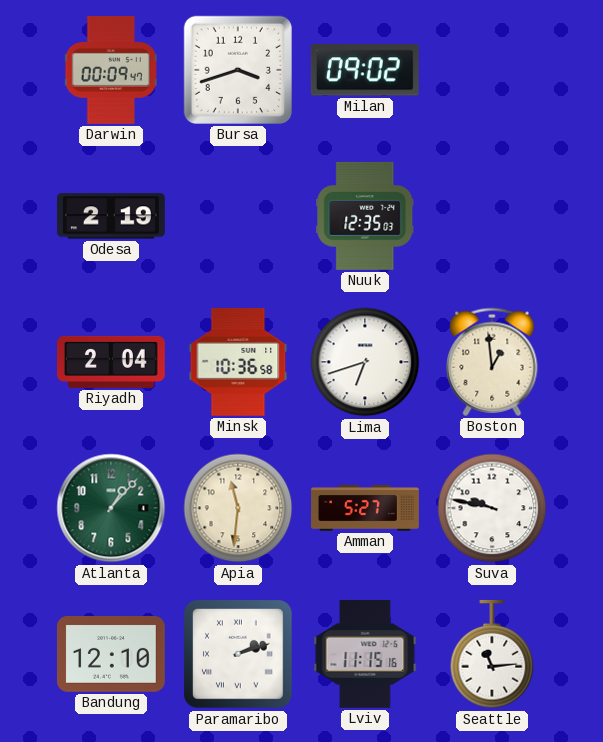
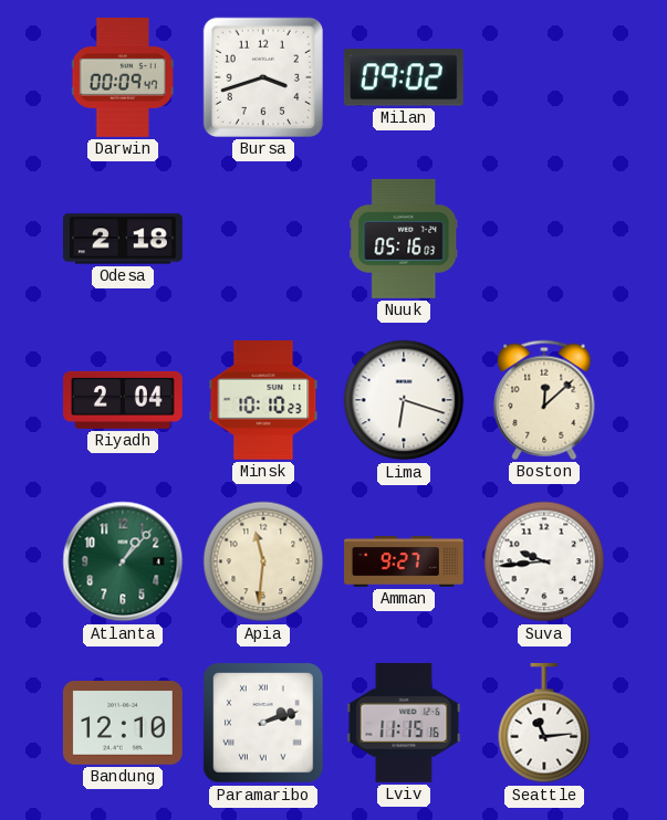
Odesa: 2:19 -> 2:18
Nuuk: 12:35 -> 05:16
Minsk: 10:36 -> 10:10
Lima: 6:42 -> 6:18
Boston: 12:59 -> 12:08
Amman: 5:27 -> 9:27
Suva: 9:47 -> 9:44
